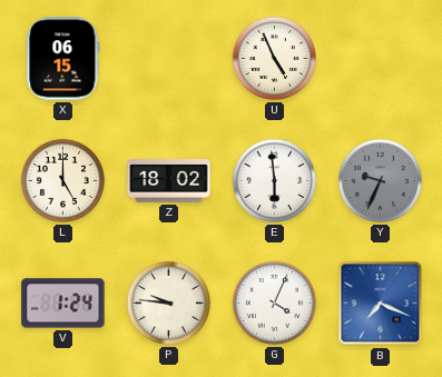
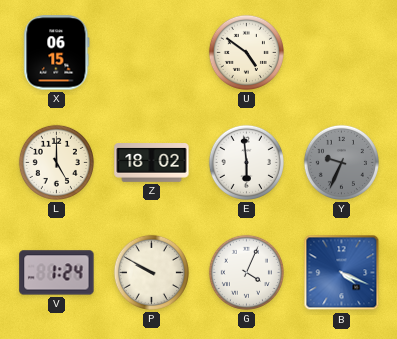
U: 4:56 -> 4:51
P: 9:46 -> 9:50
B: 7:19 -> 4:19
